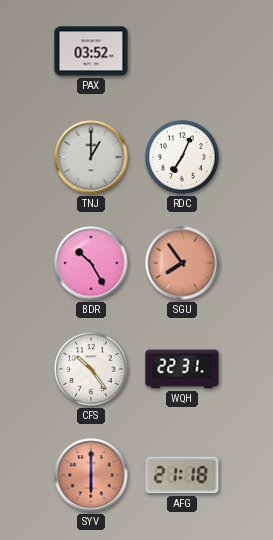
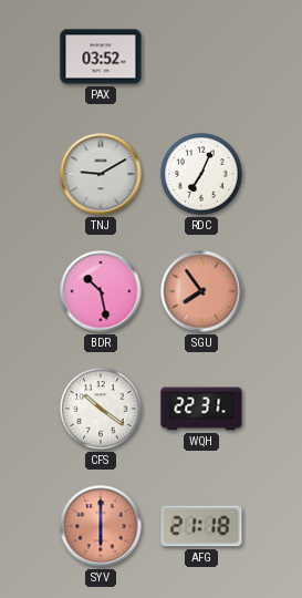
TNJ: 1:00 -> 9:10
BDR: 10:25 -> 10:28
CFS: 10:24 -> 10:21
